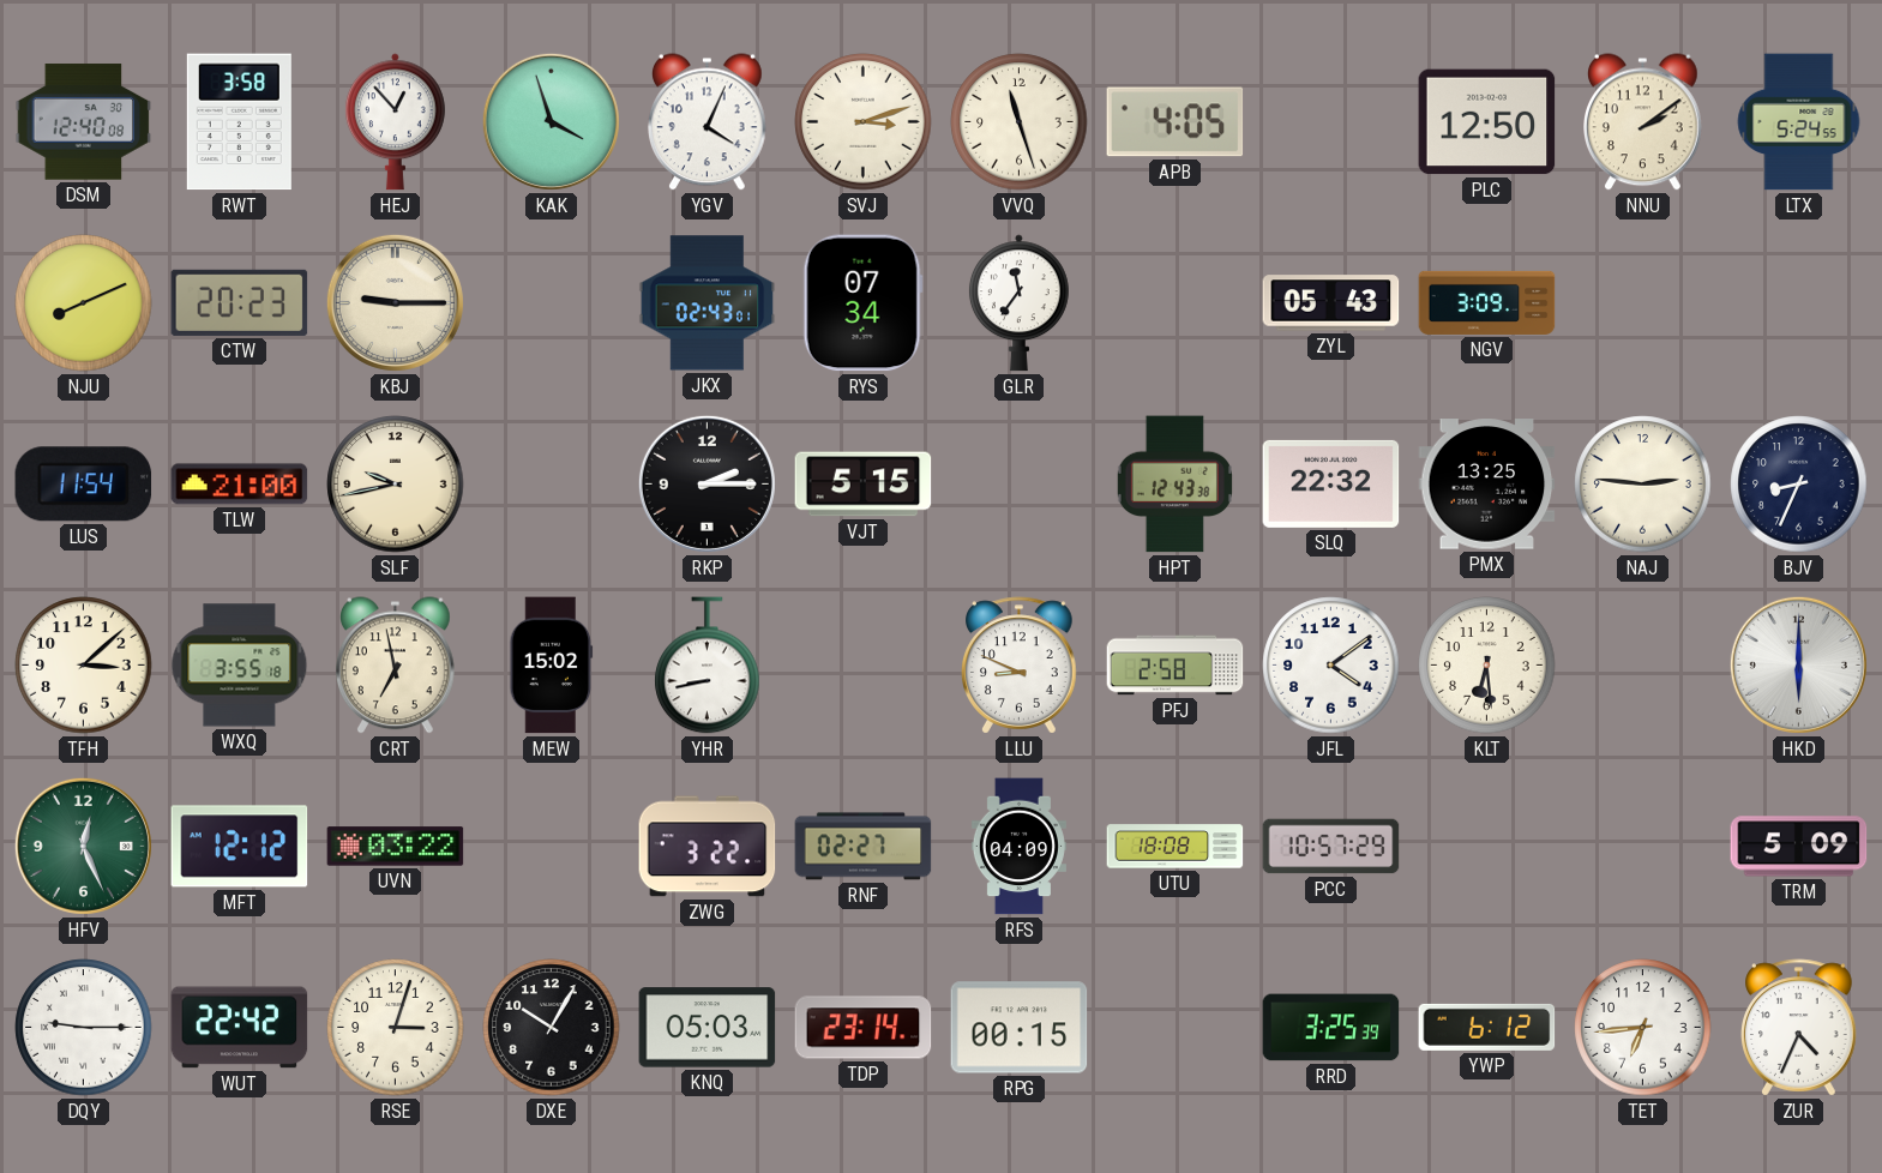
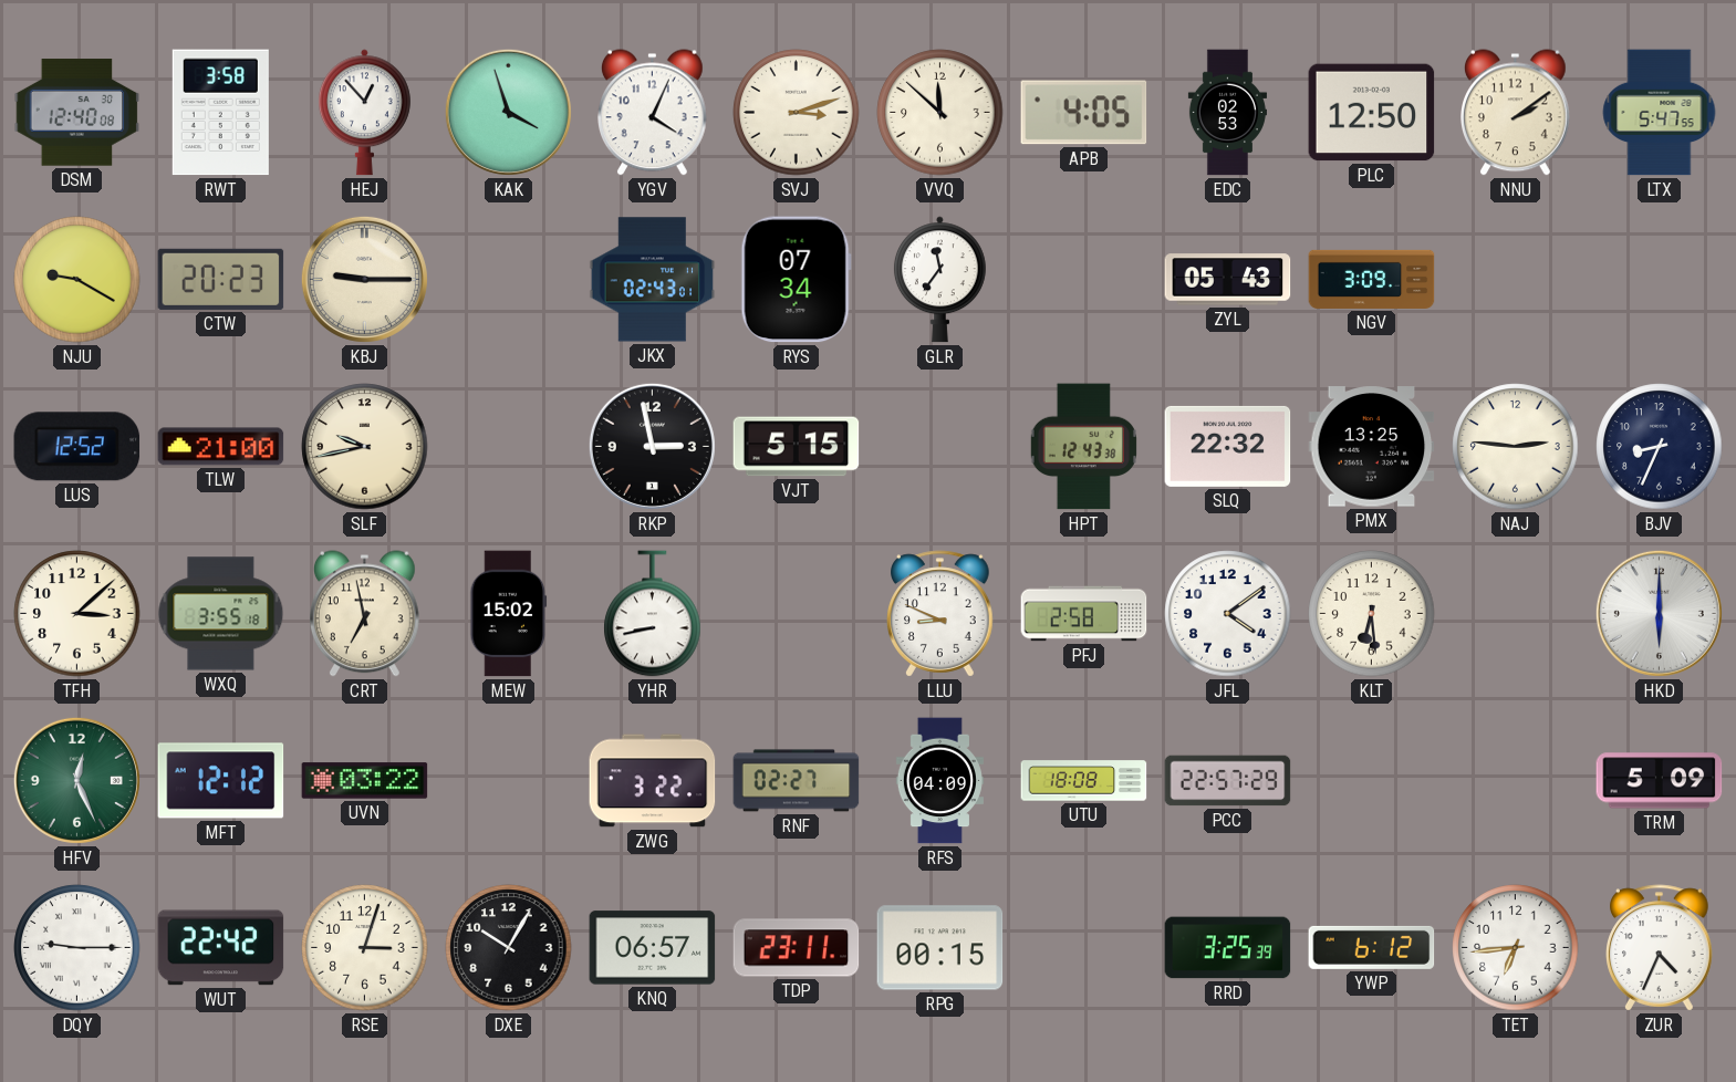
VVQ: 11:27 -> 11:52
EDC: none -> 02:53
LTX: 5:24 -> 5:47
NJU: 8:11 -> 9:20
LUS: 11:54 -> 12:52
RKP: 2:15 -> 2:58
PCC: 10:57 -> 22:57
KNQ: 05:03 -> 06:57
TDP: 23:14 -> 23:11
